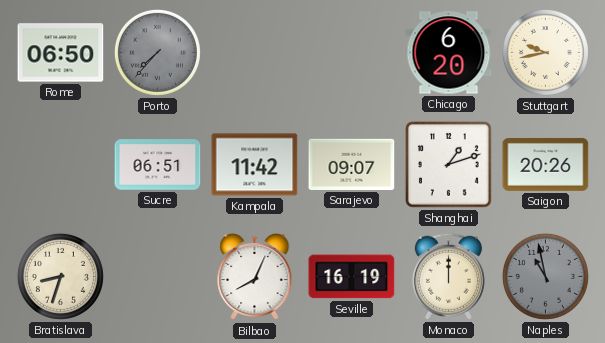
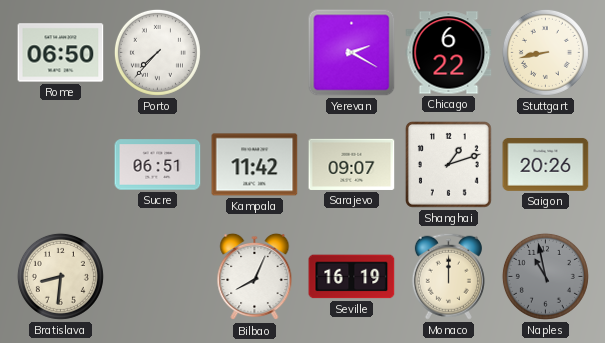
Porto dial: grey -> white
Yerevan: none -> 2:20
Chicago: 6:20 -> 6:22
Stuttgart: 9:43 -> 8:43
Bratislava: 8:33 -> 8:31
